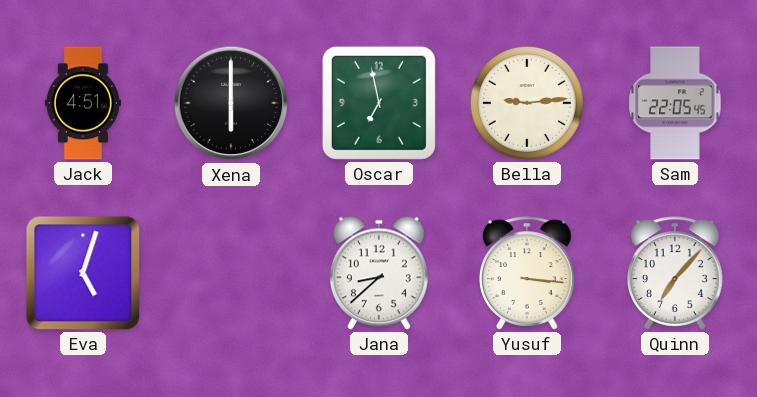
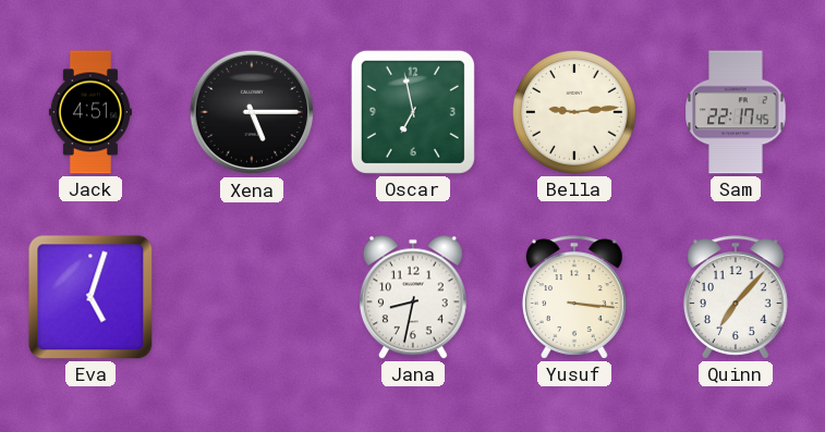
Xena: 6:00 -> 5:15
Sam: 22:05 -> 22:17
Jana: 8:38 -> 8:32
